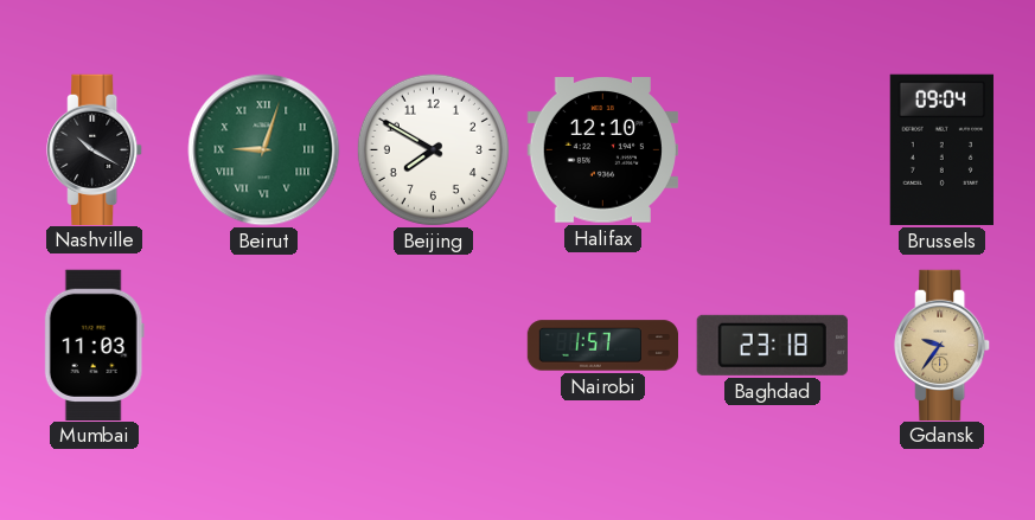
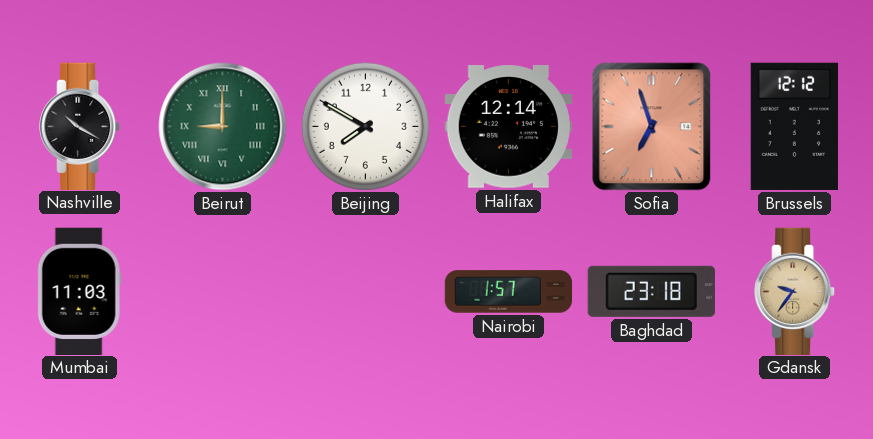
Beirut: 9:03 -> 9:00
Halifax: 12:10 -> 12:14
Sofia: none -> 6:57
Brussels: 09:04 -> 12:12
